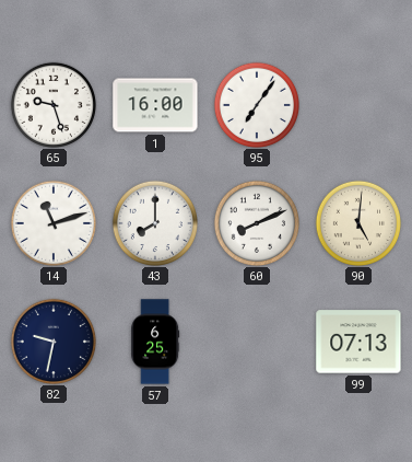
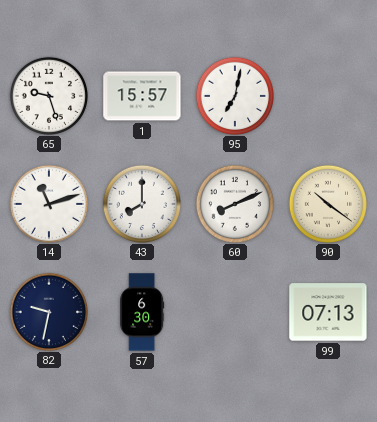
1: 16:00 -> 15:57
95: 7:06 -> 7:02
90: 5:01 -> 10:21
57: 6:25 -> 6:30
